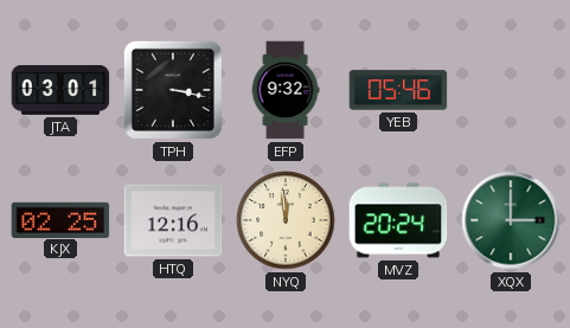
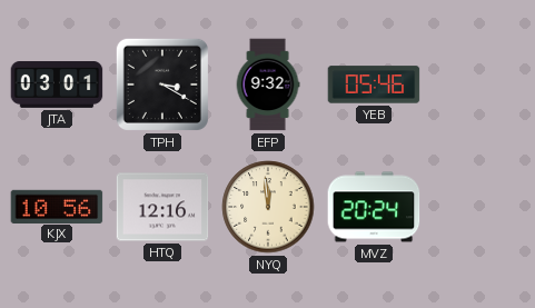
TPH: 3:17 -> 3:20
KJX: 02:25 -> 10:56
XQX: 3:00 -> none
